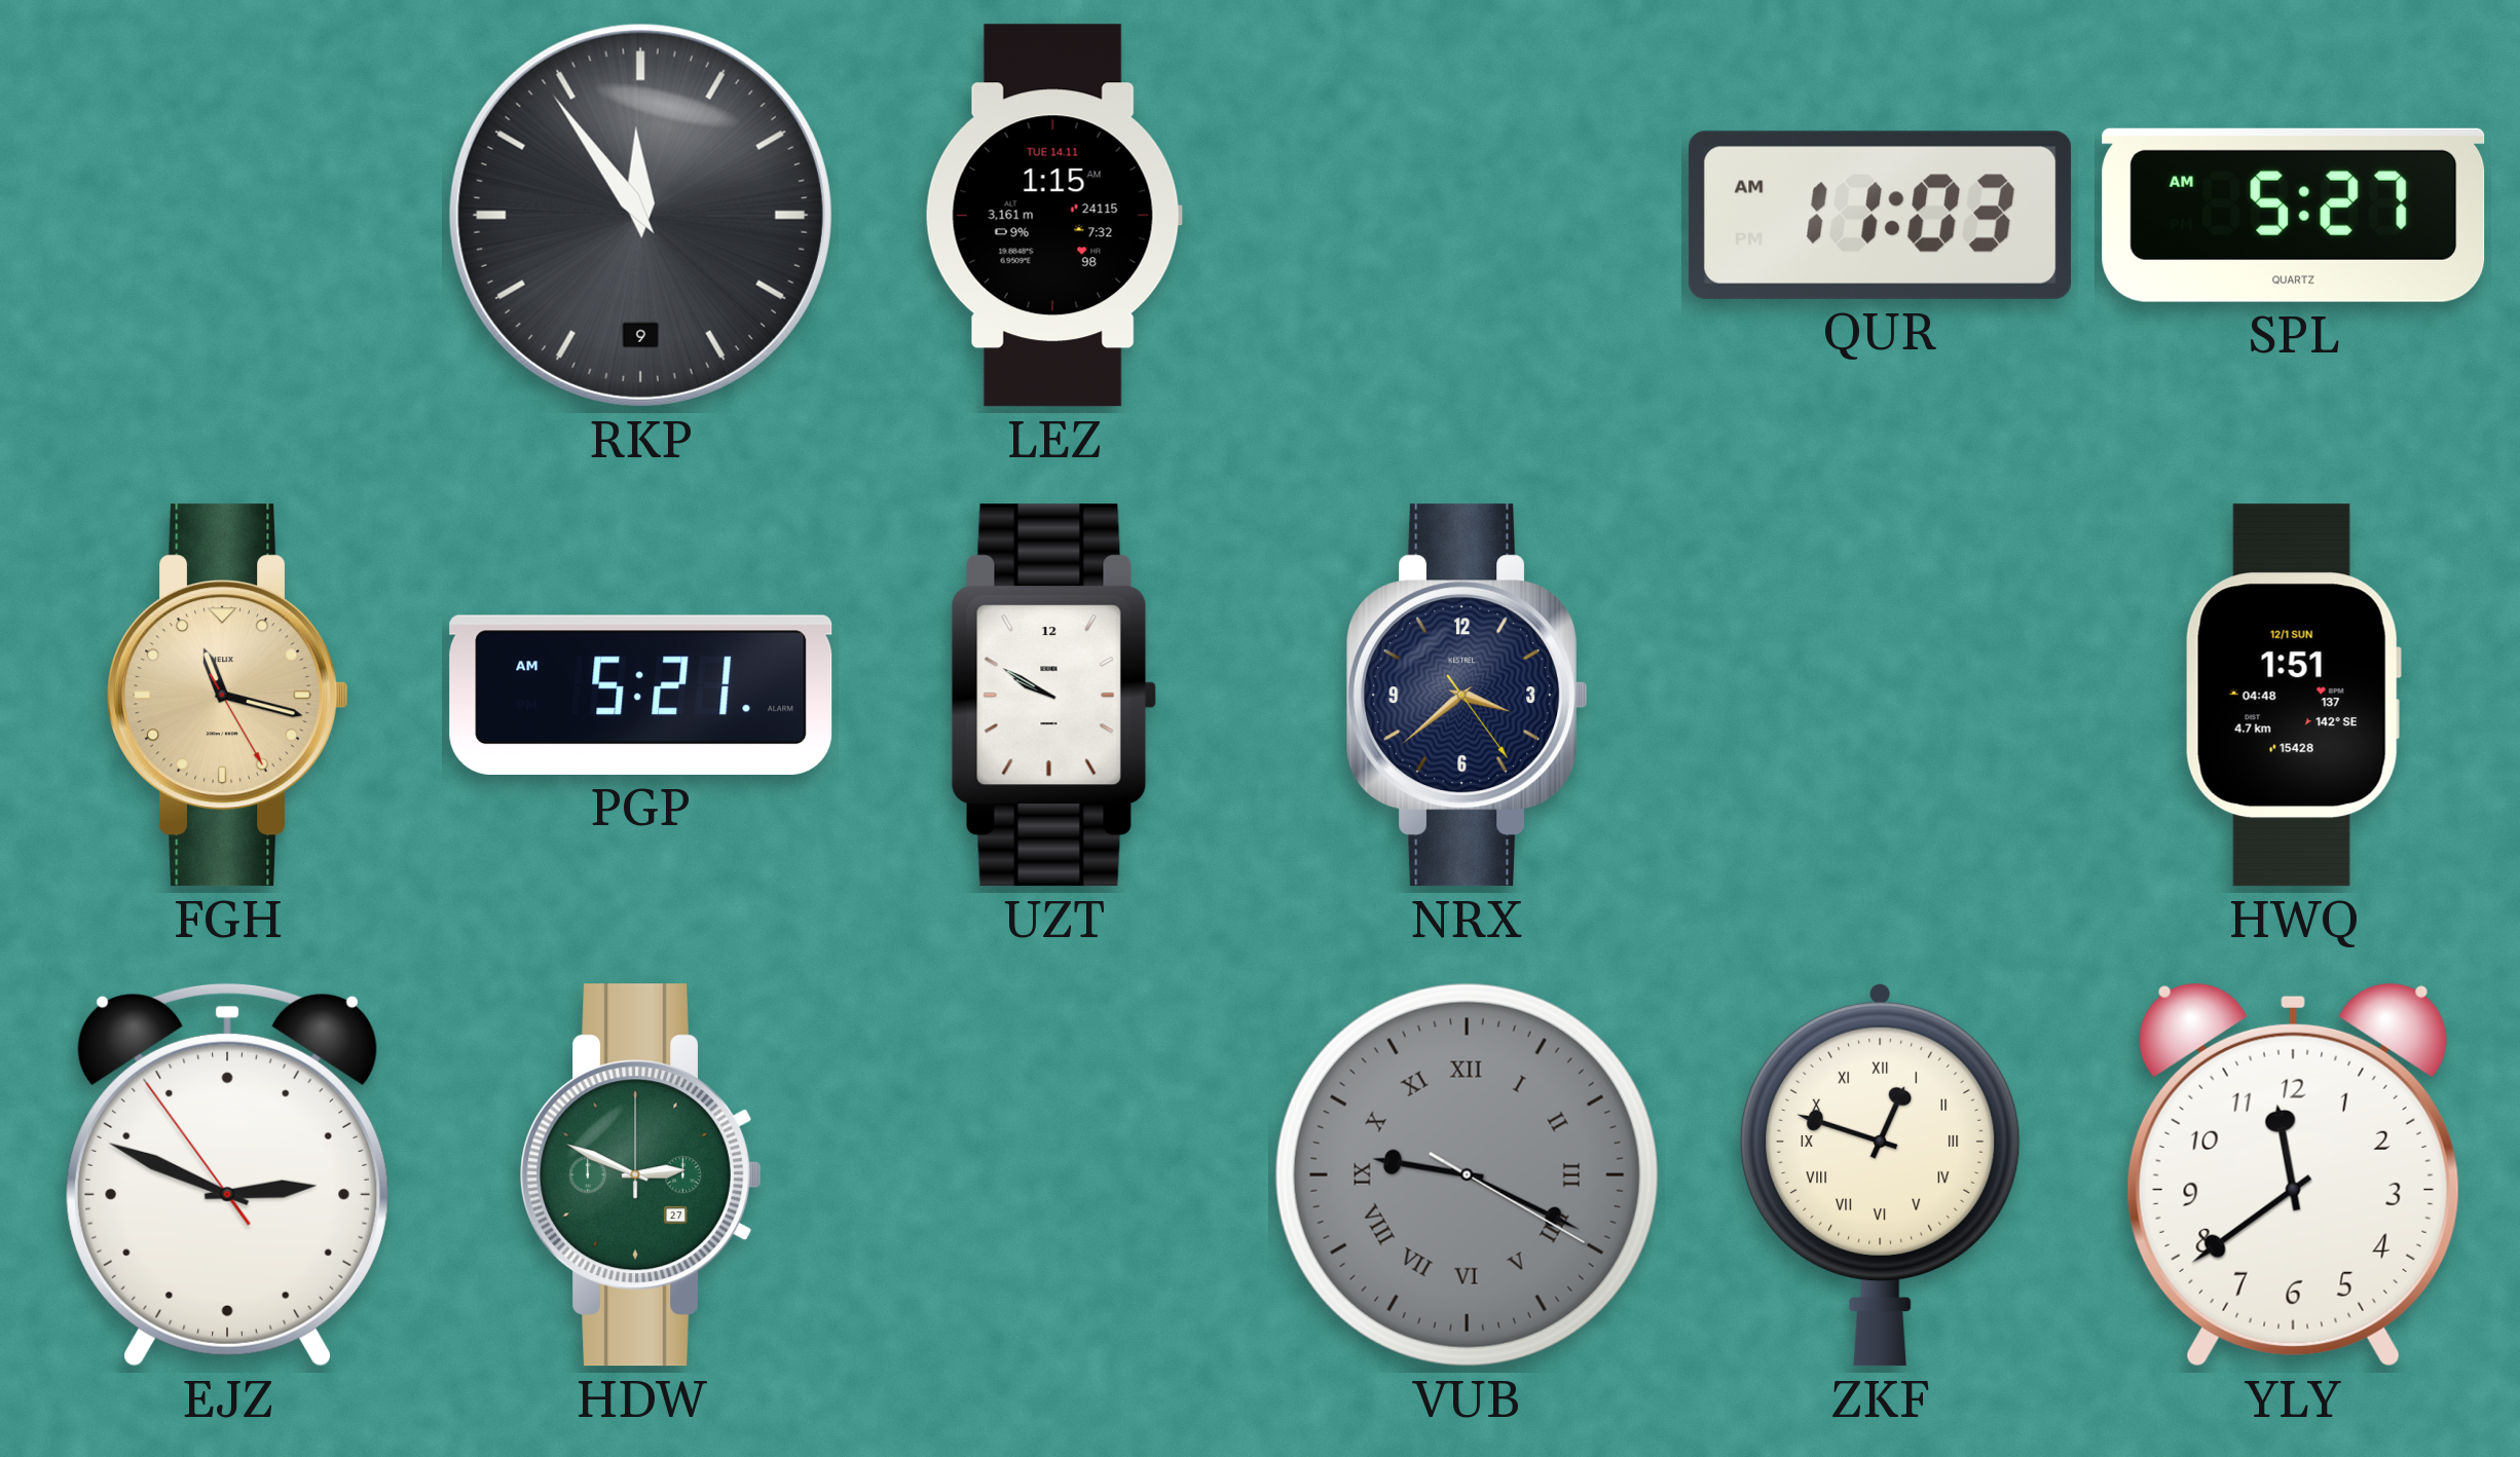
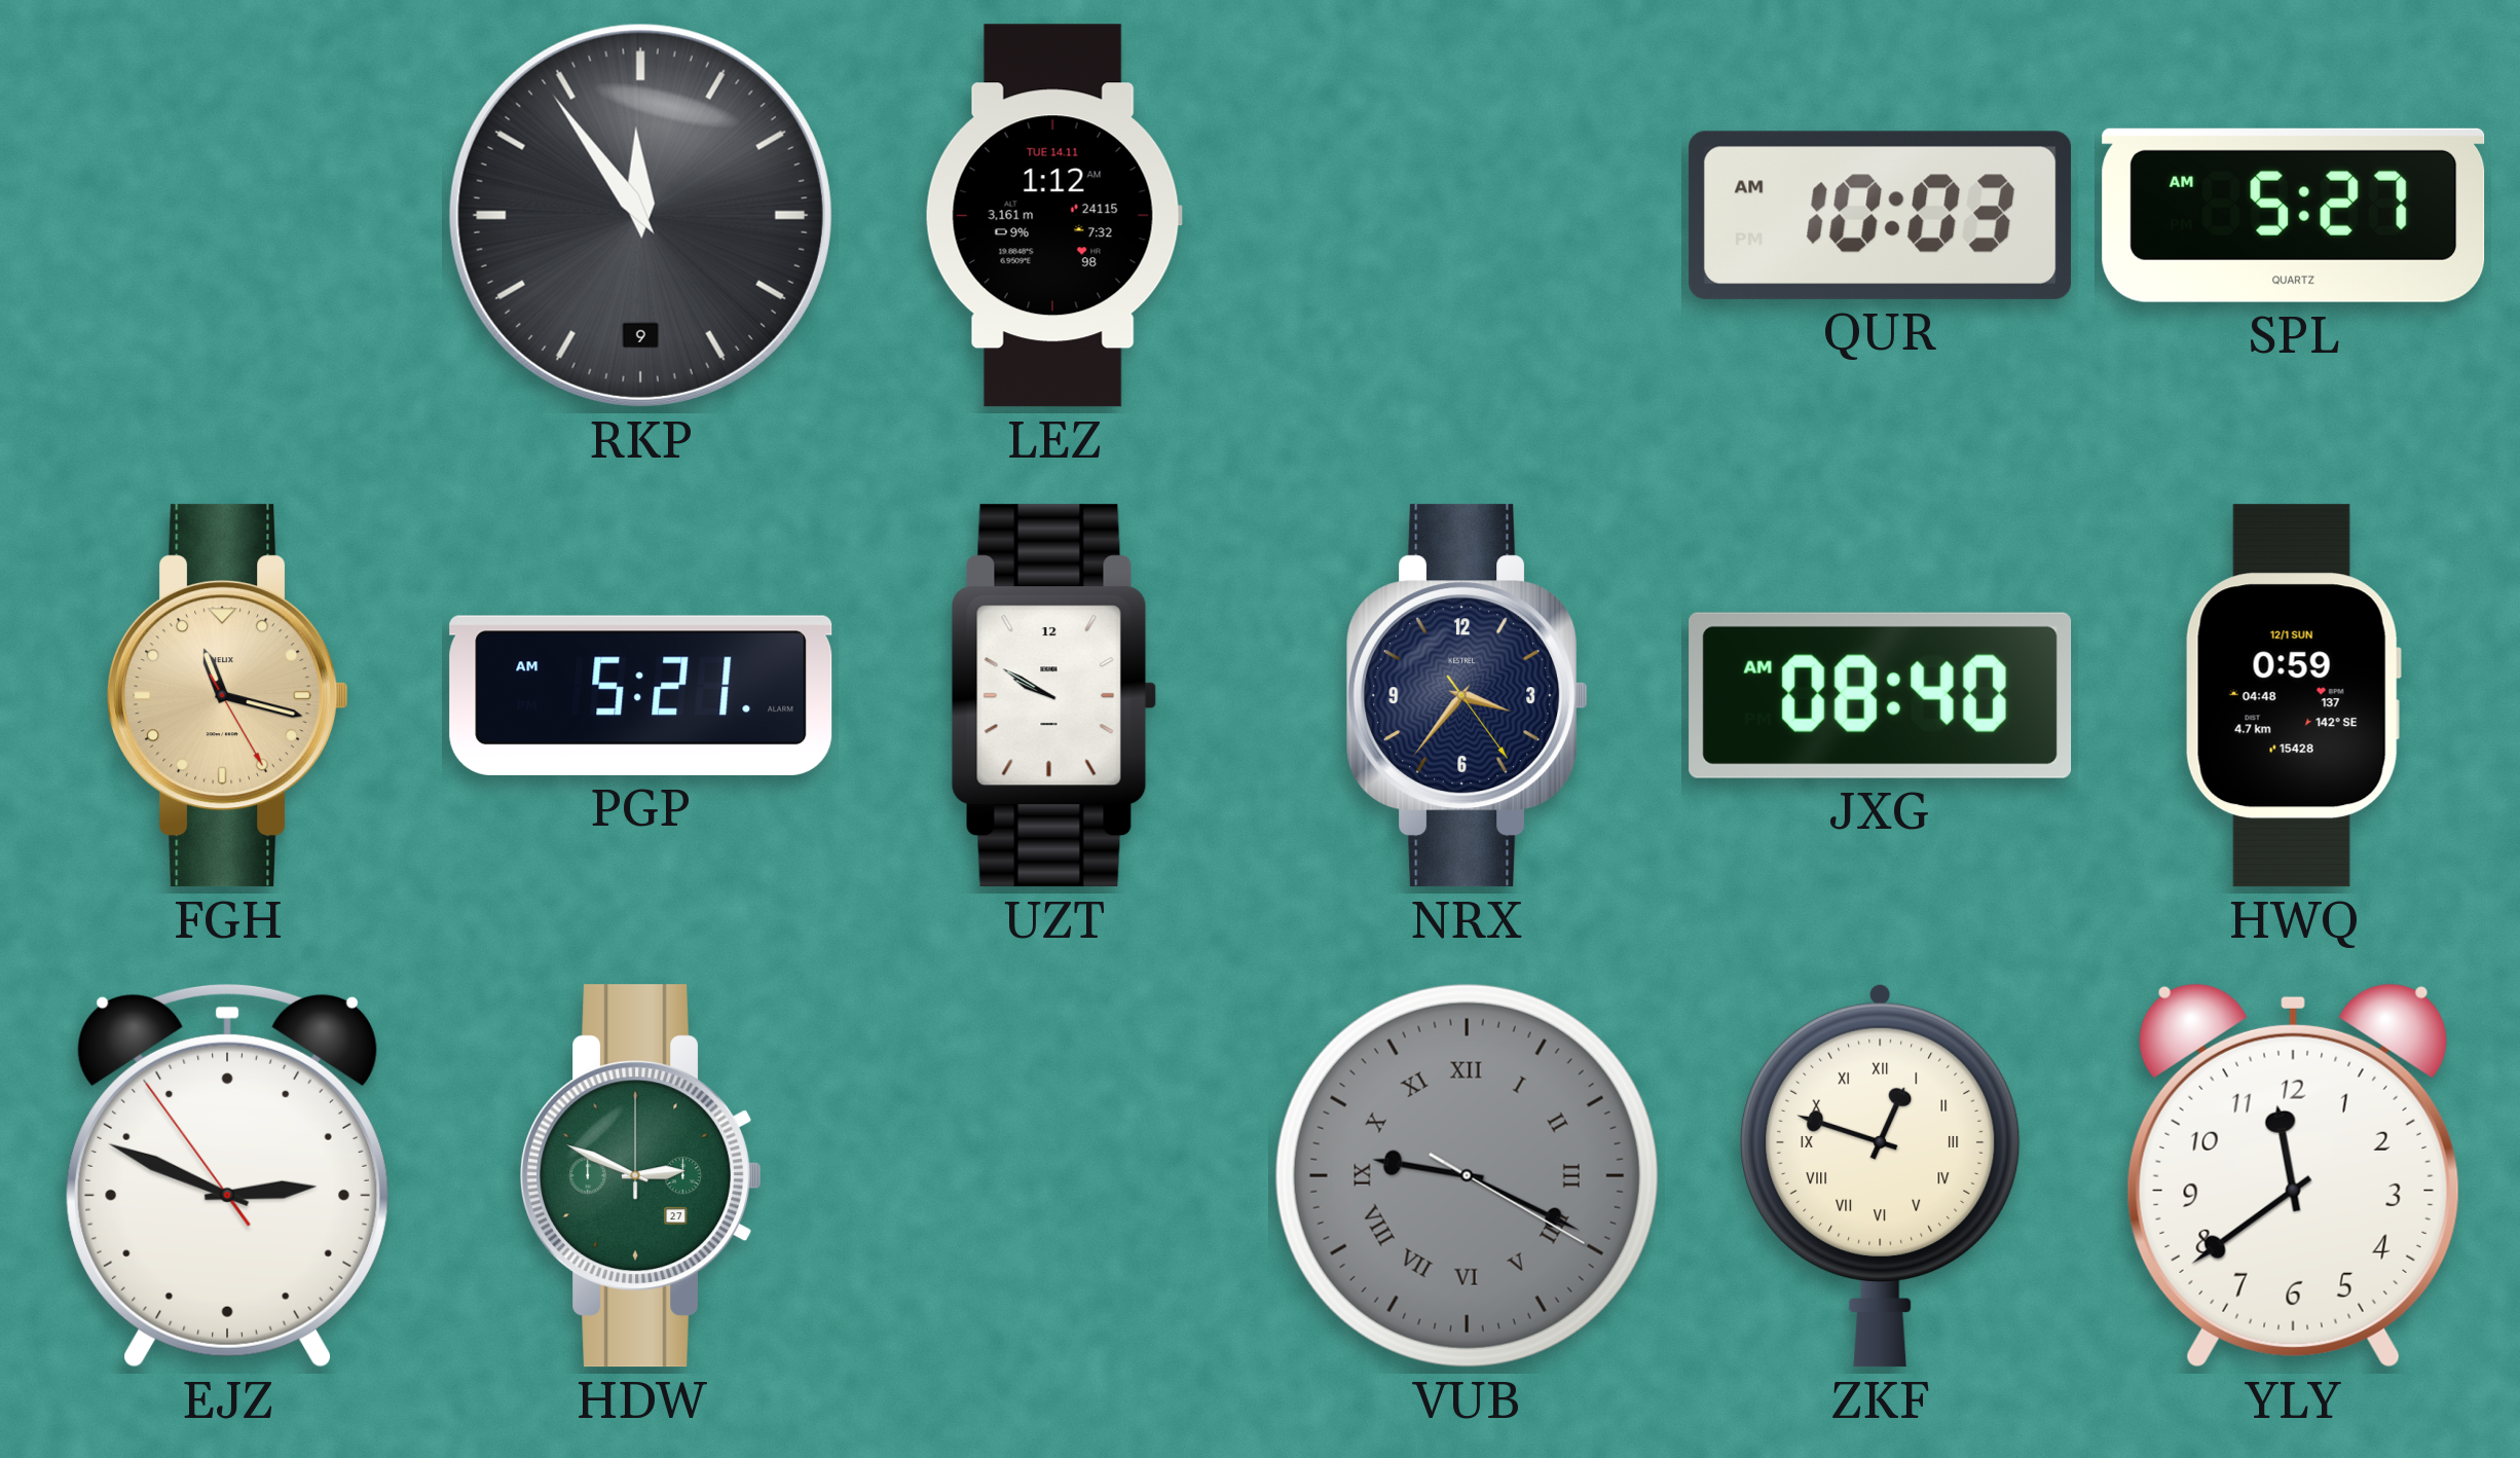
LEZ: 1:15 -> 1:12
QUR: 11:03 -> 10:03
NRX: 3:38 -> 3:36
JXG: none -> 08:40
HWQ: 1:51 -> 0:59
